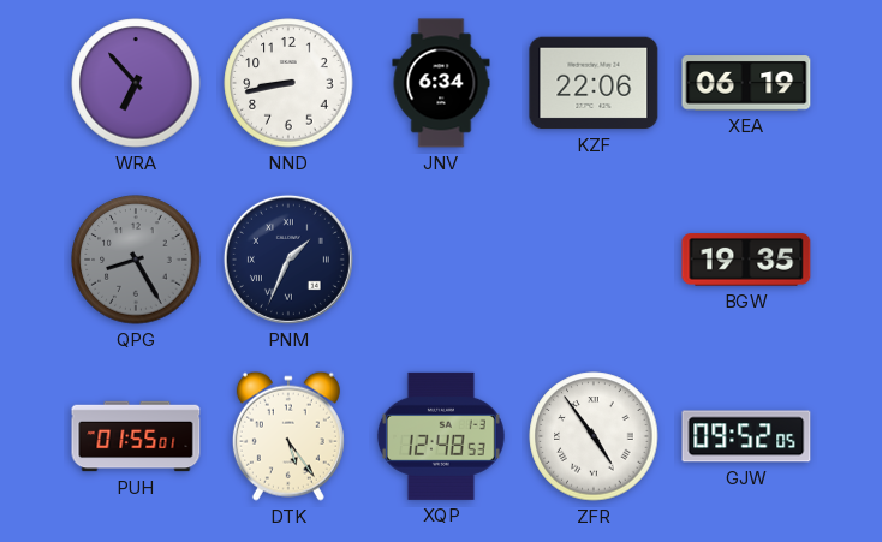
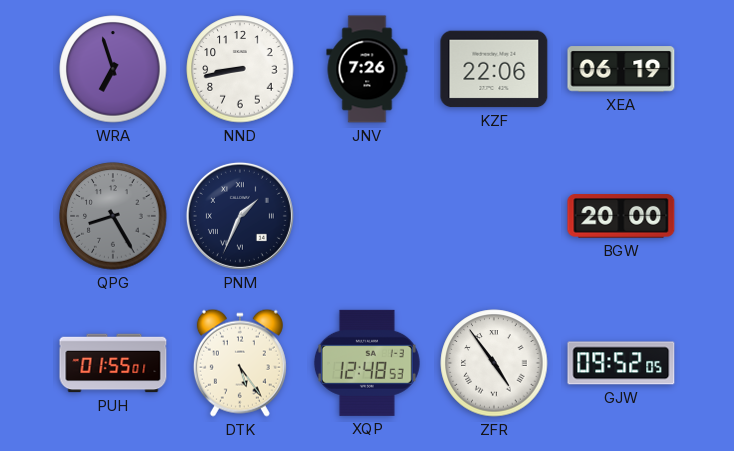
WRA: 6:53 -> 6:57
JNV: 6:34 -> 7:26
BGW: 19:35 -> 20:00
